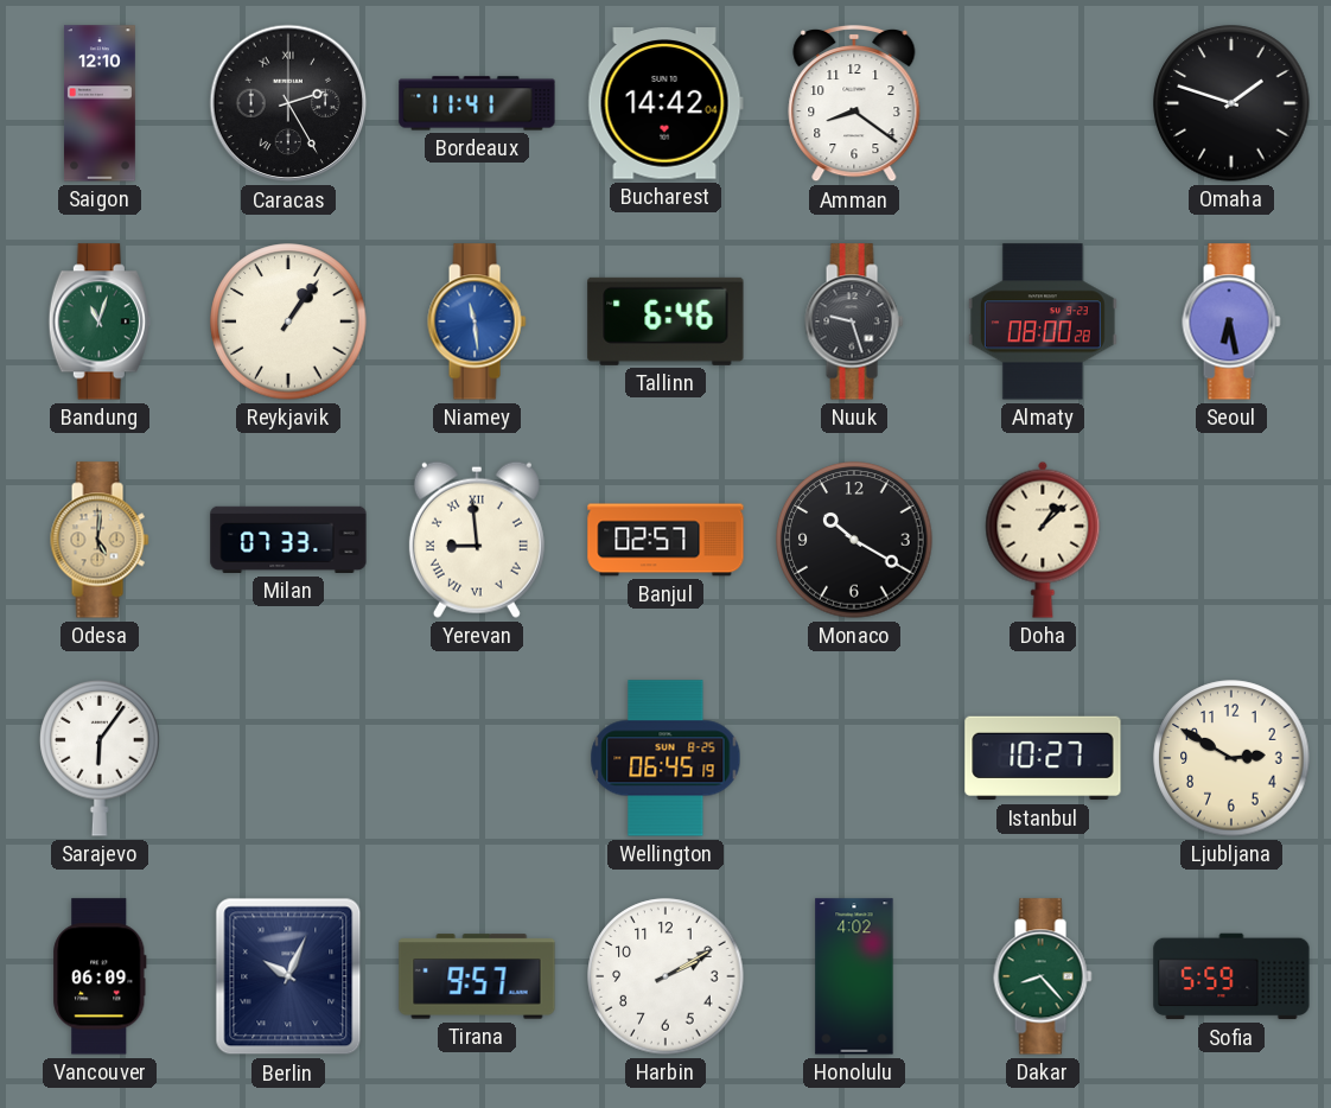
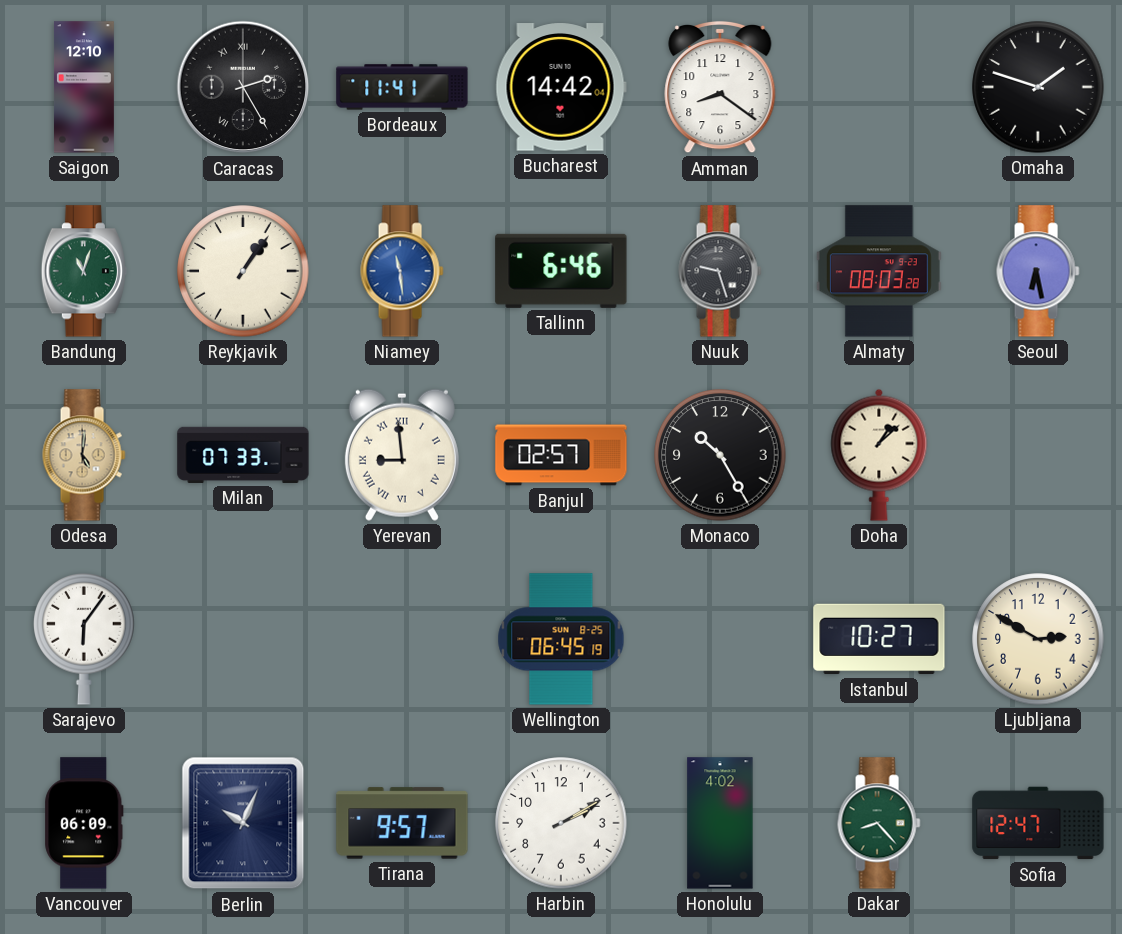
Almaty: 08:00 -> 08:03
Monaco: 10:20 -> 10:25
Sofia: 5:59 -> 12:47
